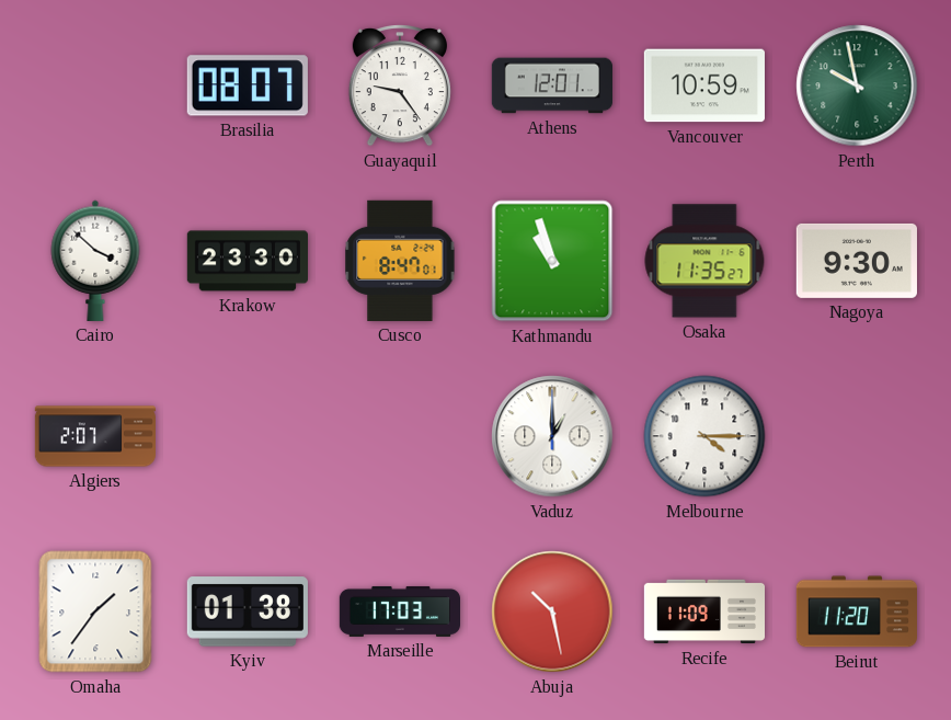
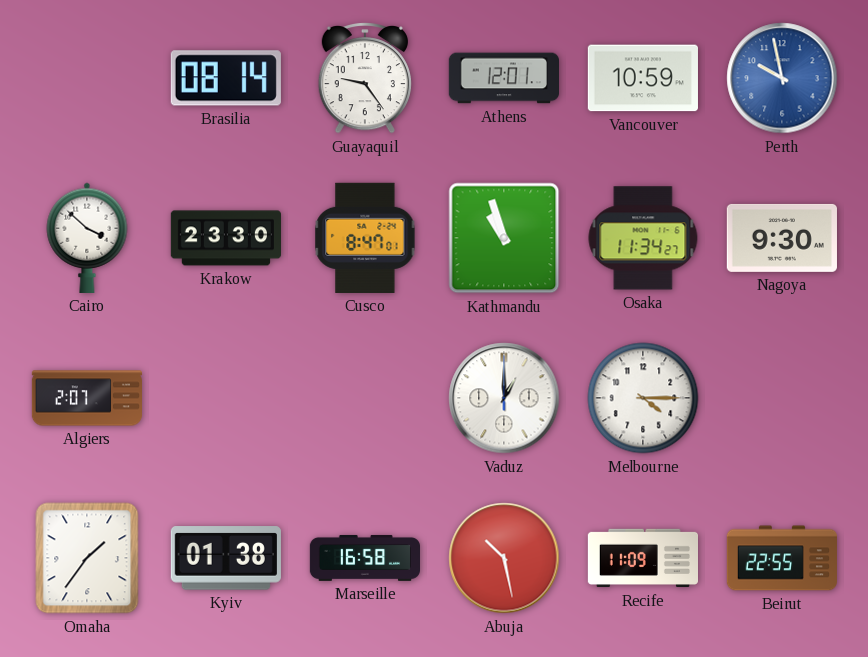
Brasilia: 08:07 -> 08:14
Perth dial: green -> blue
Osaka: 11:35 -> 11:34
Marseille: 17:03 -> 16:58
Beirut: 11:20 -> 22:55
